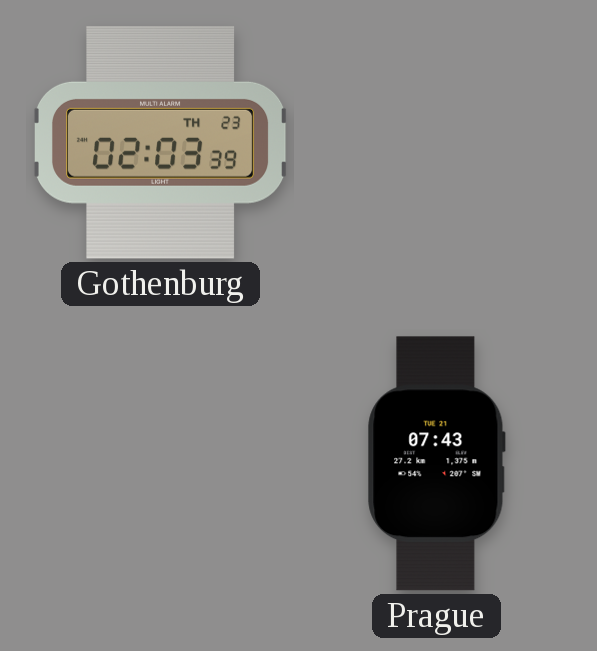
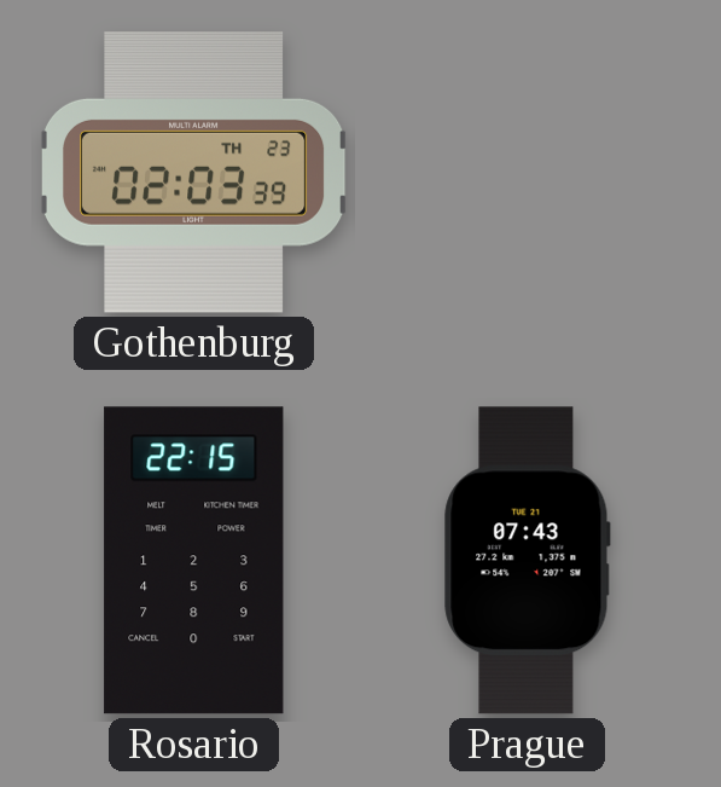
Rosario: none -> 22:15
